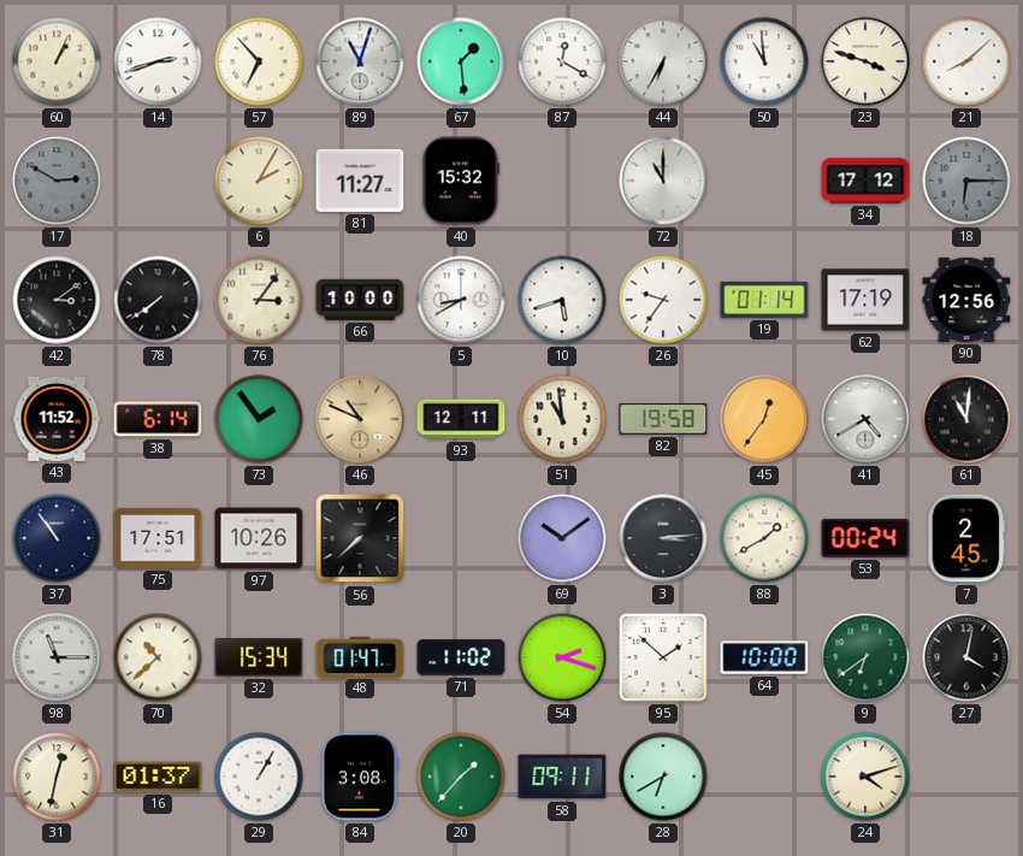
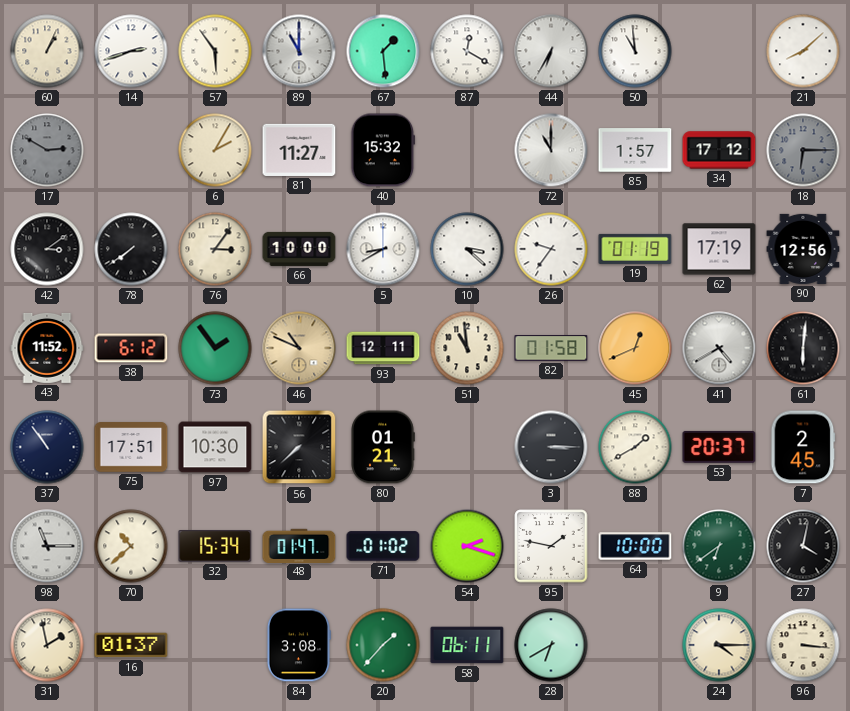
57: 6:53 -> 5:54
89: 11:03 -> 11:00
23: 3:48 -> none
85: none -> 1:57
10: 5:42 -> 3:22
19: 01:14 -> 01:19
38: 6:14 -> 6:12
82: 19:58 -> 01:58
45: 12:36 -> 12:41
61: 11:01 -> 6:01
97: 10:26 -> 10:30
80: none -> 01:21
69: 10:09 -> none
3: 3:14 -> 3:15
53: 00:24 -> 20:37
71: 11:02 -> 01:02
95: 1:52 -> 1:47
31: 12:32 -> 1:58
29: 1:05 -> none
58: 09:11 -> 06:11
24: 4:12 -> 4:15
96: none -> 3:16
